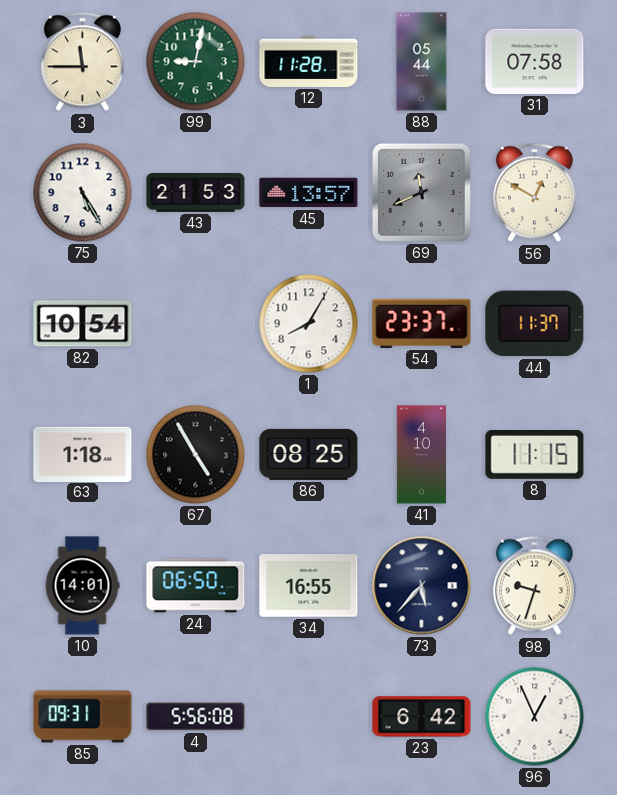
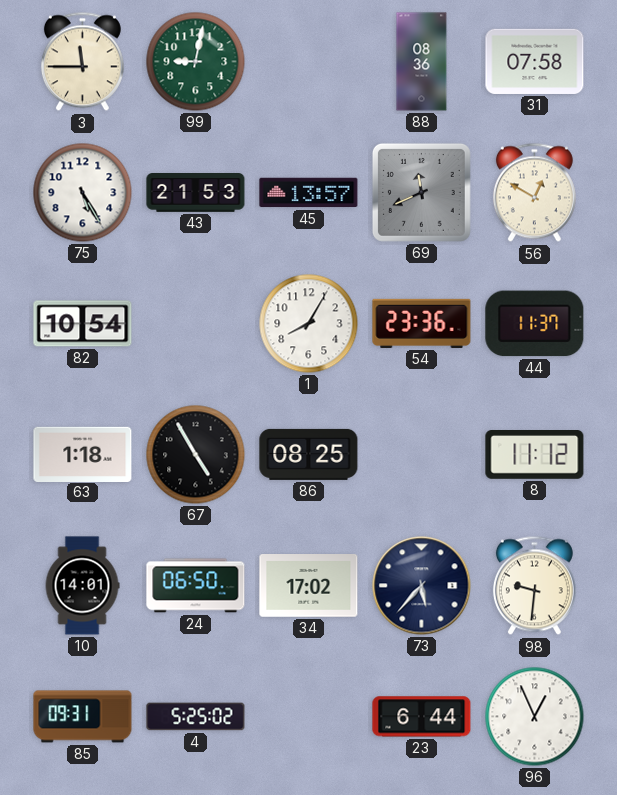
12: 11:28 -> none
88: 05:44 -> 08:36
54: 23:37 -> 23:36
41: 4:10 -> none
8: 11:15 -> 11:12
34: 16:55 -> 17:02
98: 9:33 -> 9:31
4: 5:56 -> 5:25
23: 6:42 -> 6:44
